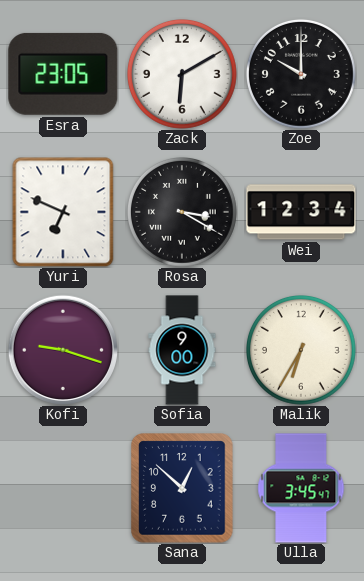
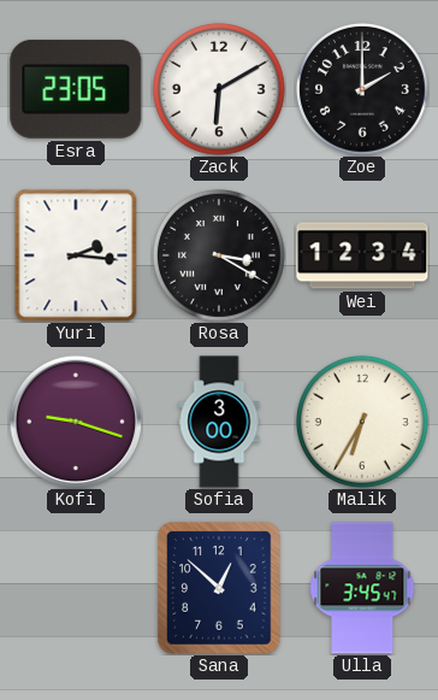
Zoe: 10:00 -> 2:00
Yuri: 6:49 -> 2:16
Sofia: 9:00 -> 3:00
